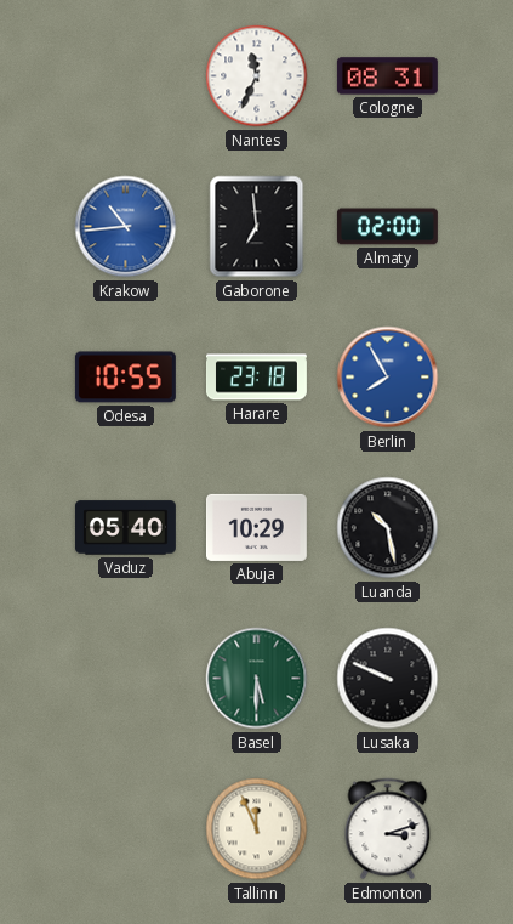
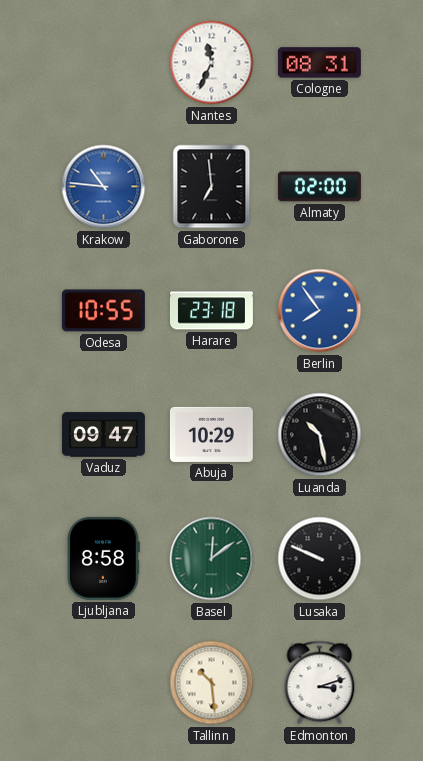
Krakow: 10:44 -> 10:46
Berlin: 7:55 -> 7:54
Vaduz: 05:40 -> 09:47
Ljubljana: none -> 8:58
Basel: 5:30 -> 12:09
Tallinn: 11:56 -> 10:29
